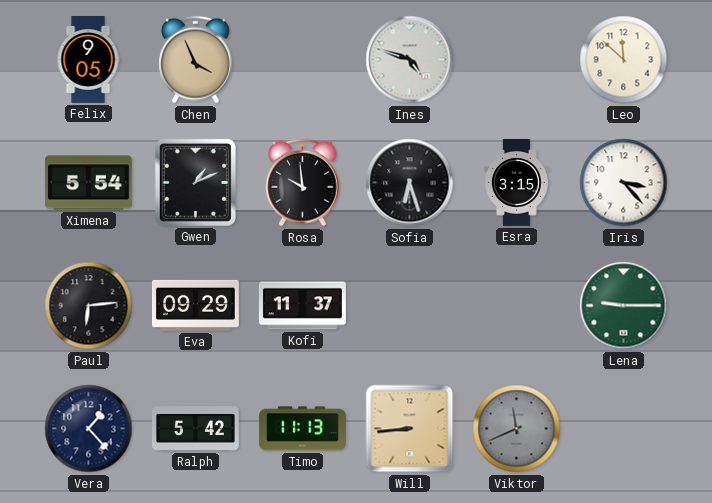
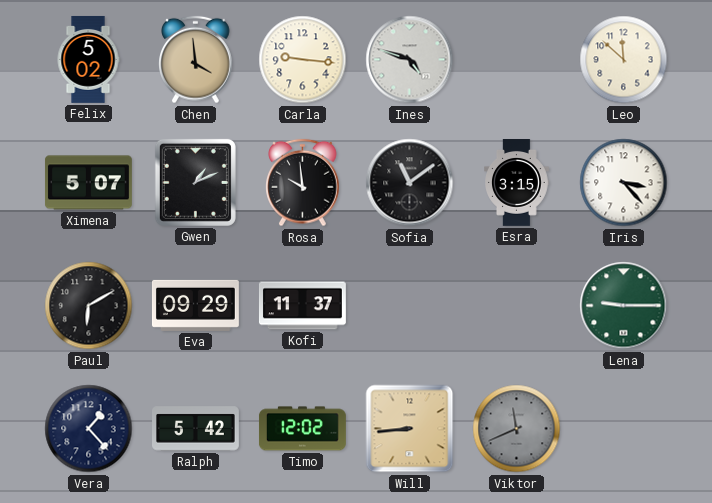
Felix: 9:05 -> 5:02
Chen: 3:56 -> 3:59
Carla: none -> 9:16
Ximena: 5:54 -> 5:07
Sofia: 6:27 -> 11:09
Paul: 6:14 -> 6:10
Timo: 11:13 -> 12:02
